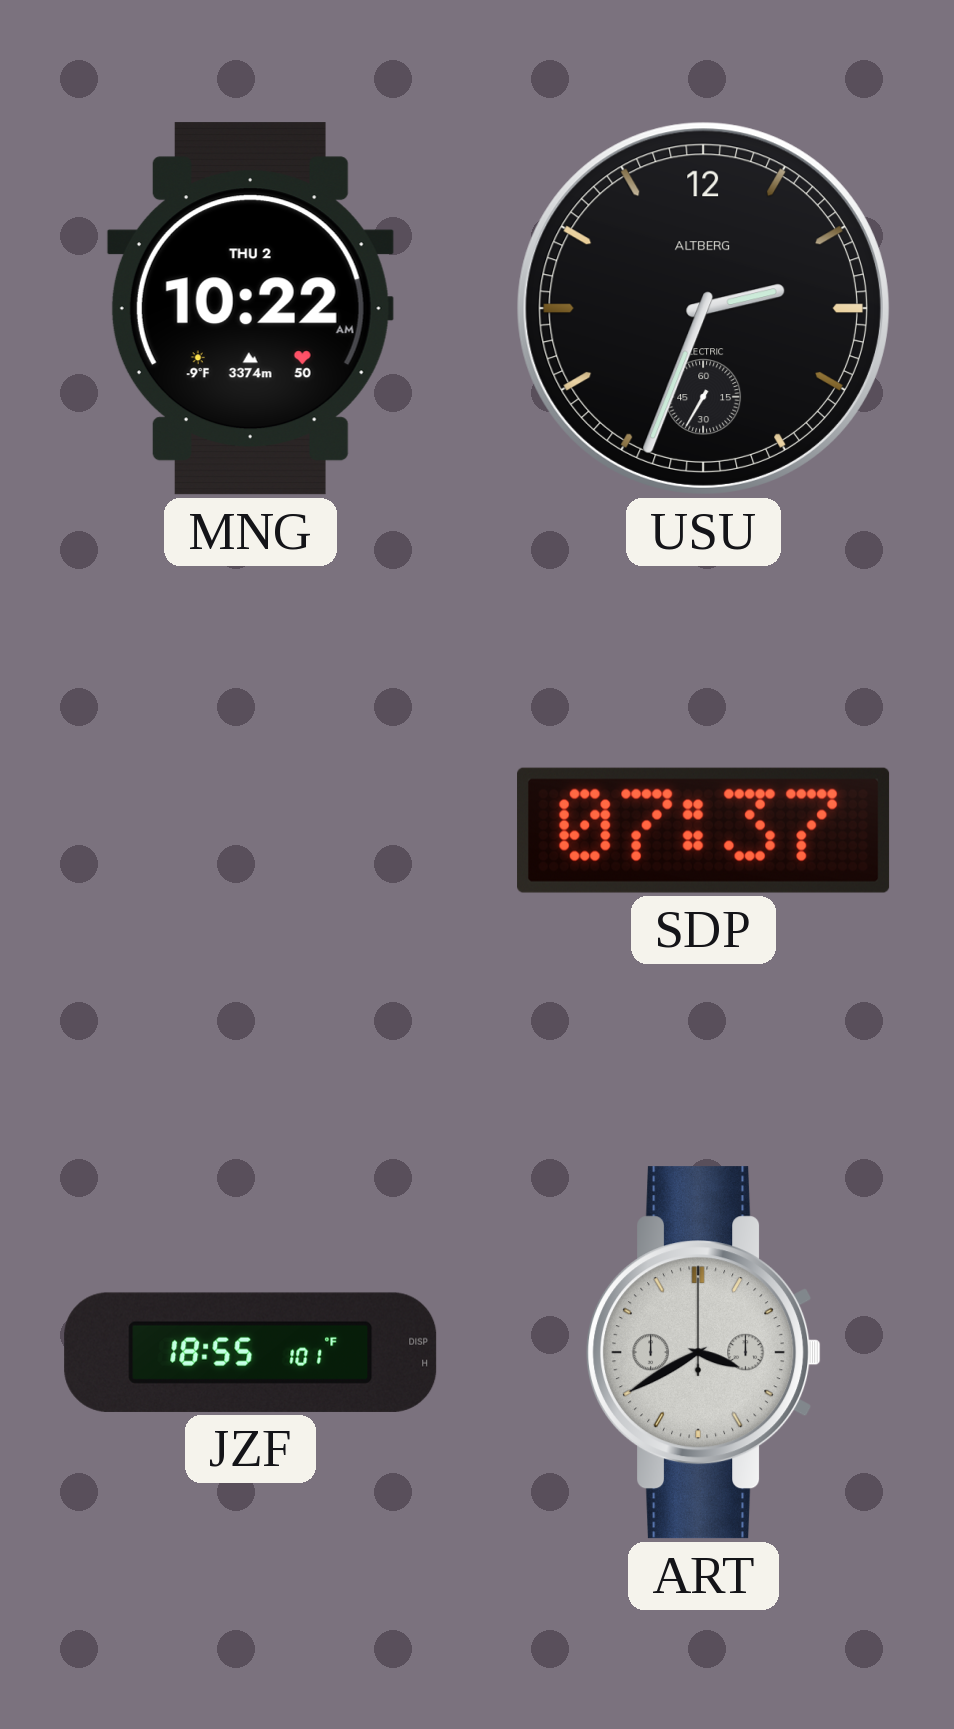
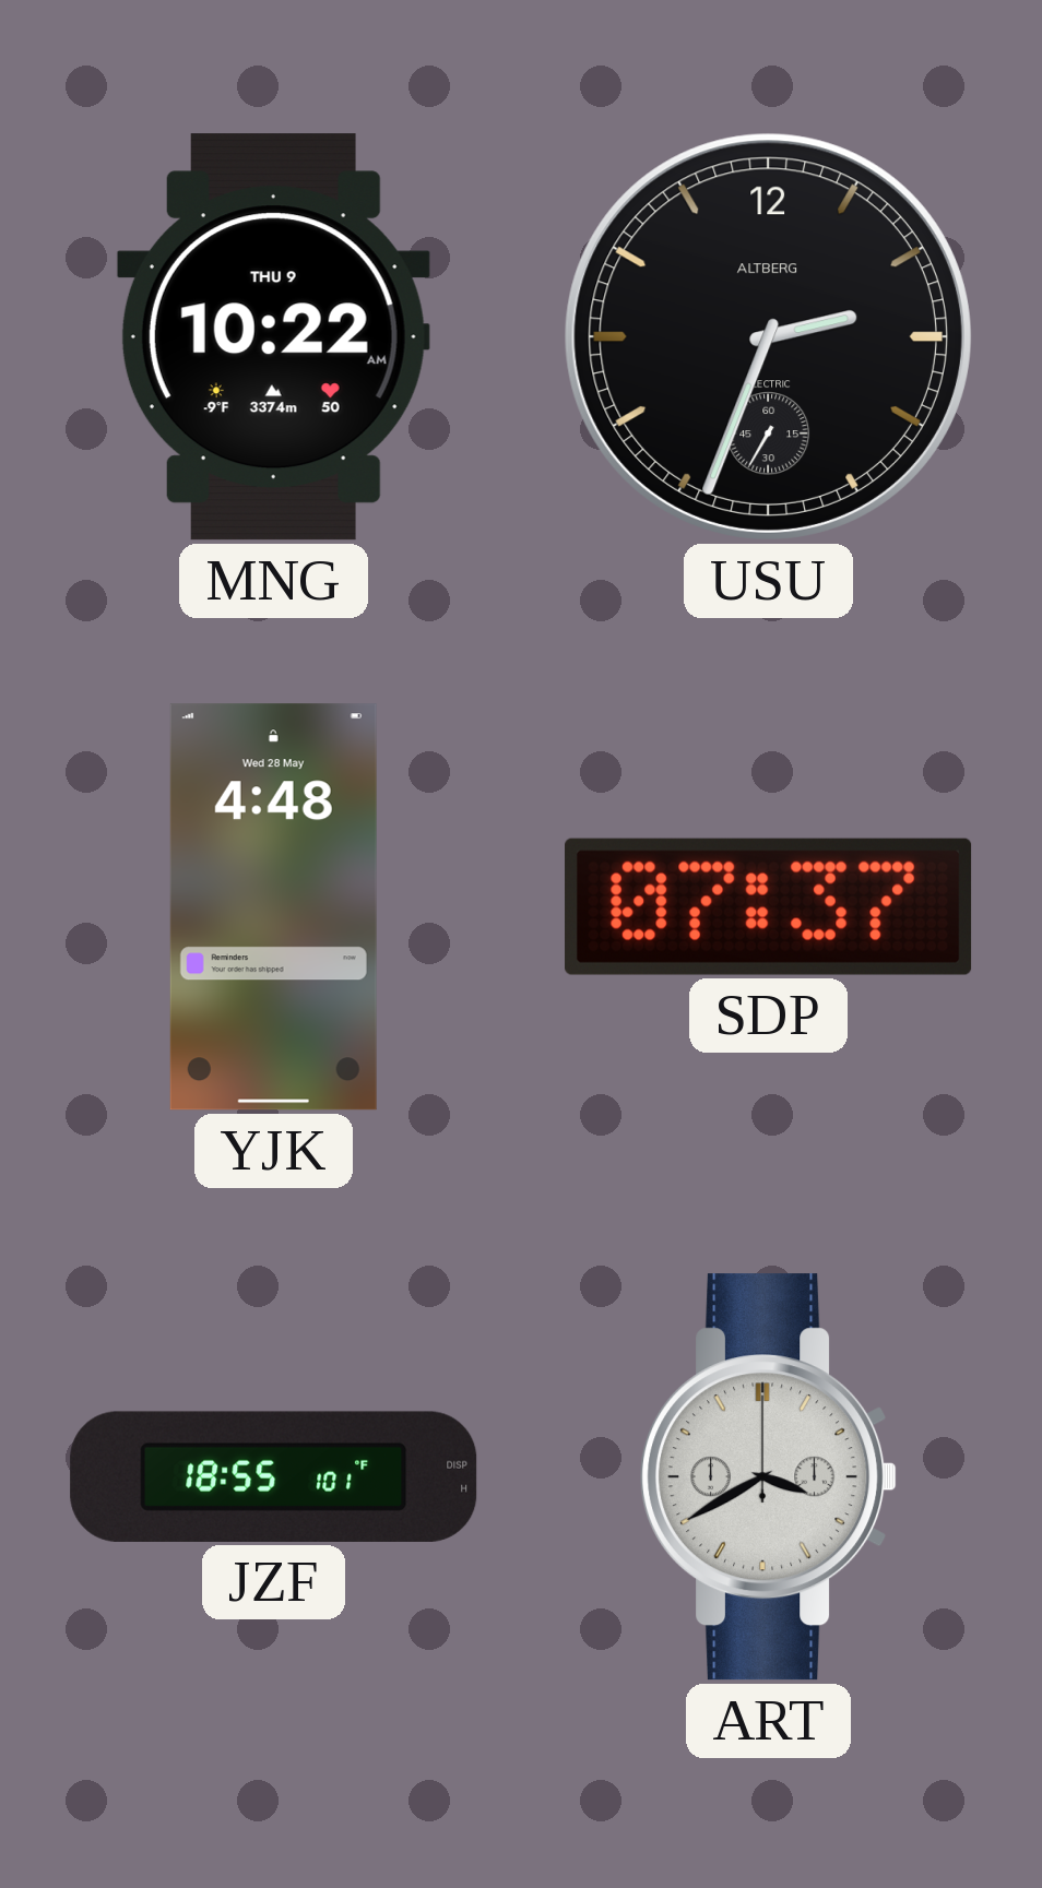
MNG date: THU 2 -> THU 9
YJK: none -> 4:48
